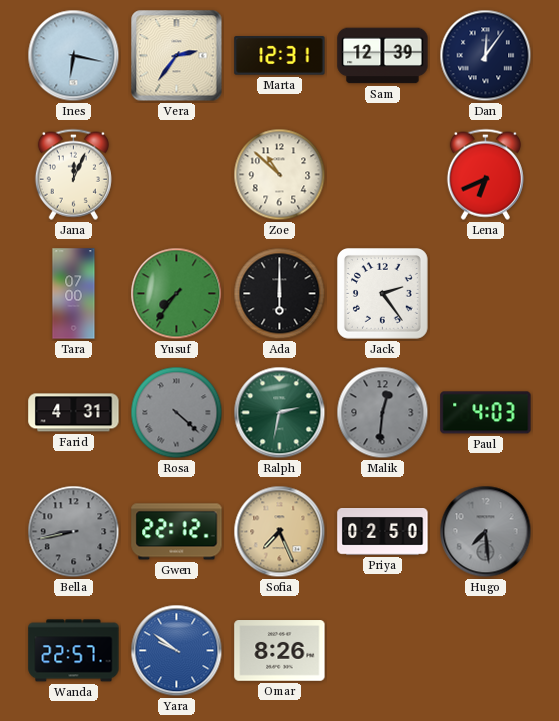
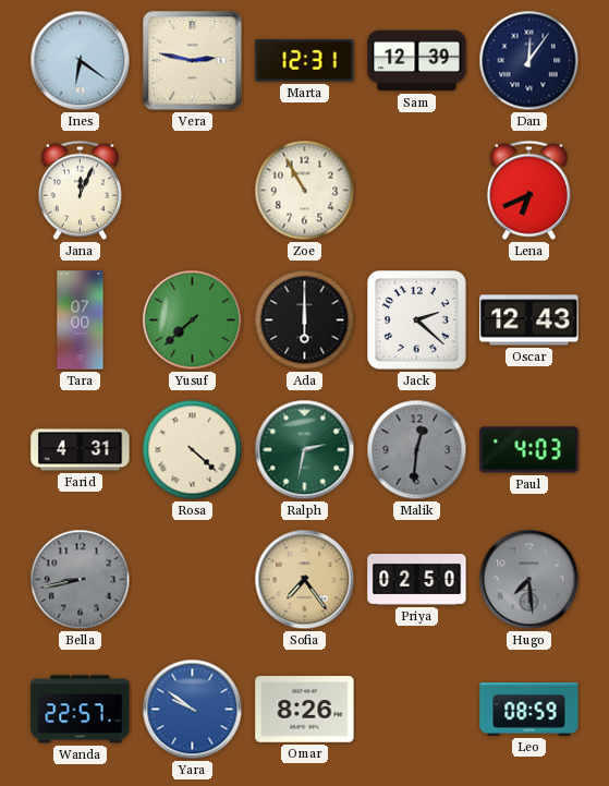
Ines: 6:17 -> 6:21
Vera: 2:36 -> 2:47
Zoe: 10:52 -> 10:55
Yusuf: 7:36 -> 7:38
Jack: 2:24 -> 2:22
Oscar: none -> 12:43
Rosa dial: grey -> cream
Gwen: 22:12 -> none
Sofia: 7:26 -> 7:24
Leo: none -> 08:59
